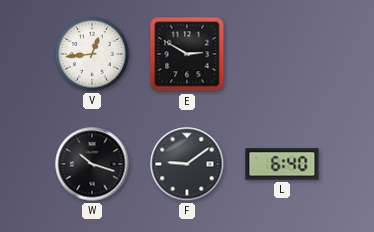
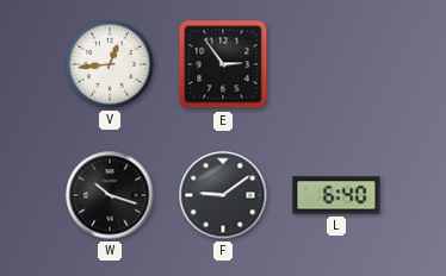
E: 2:50 -> 2:54
